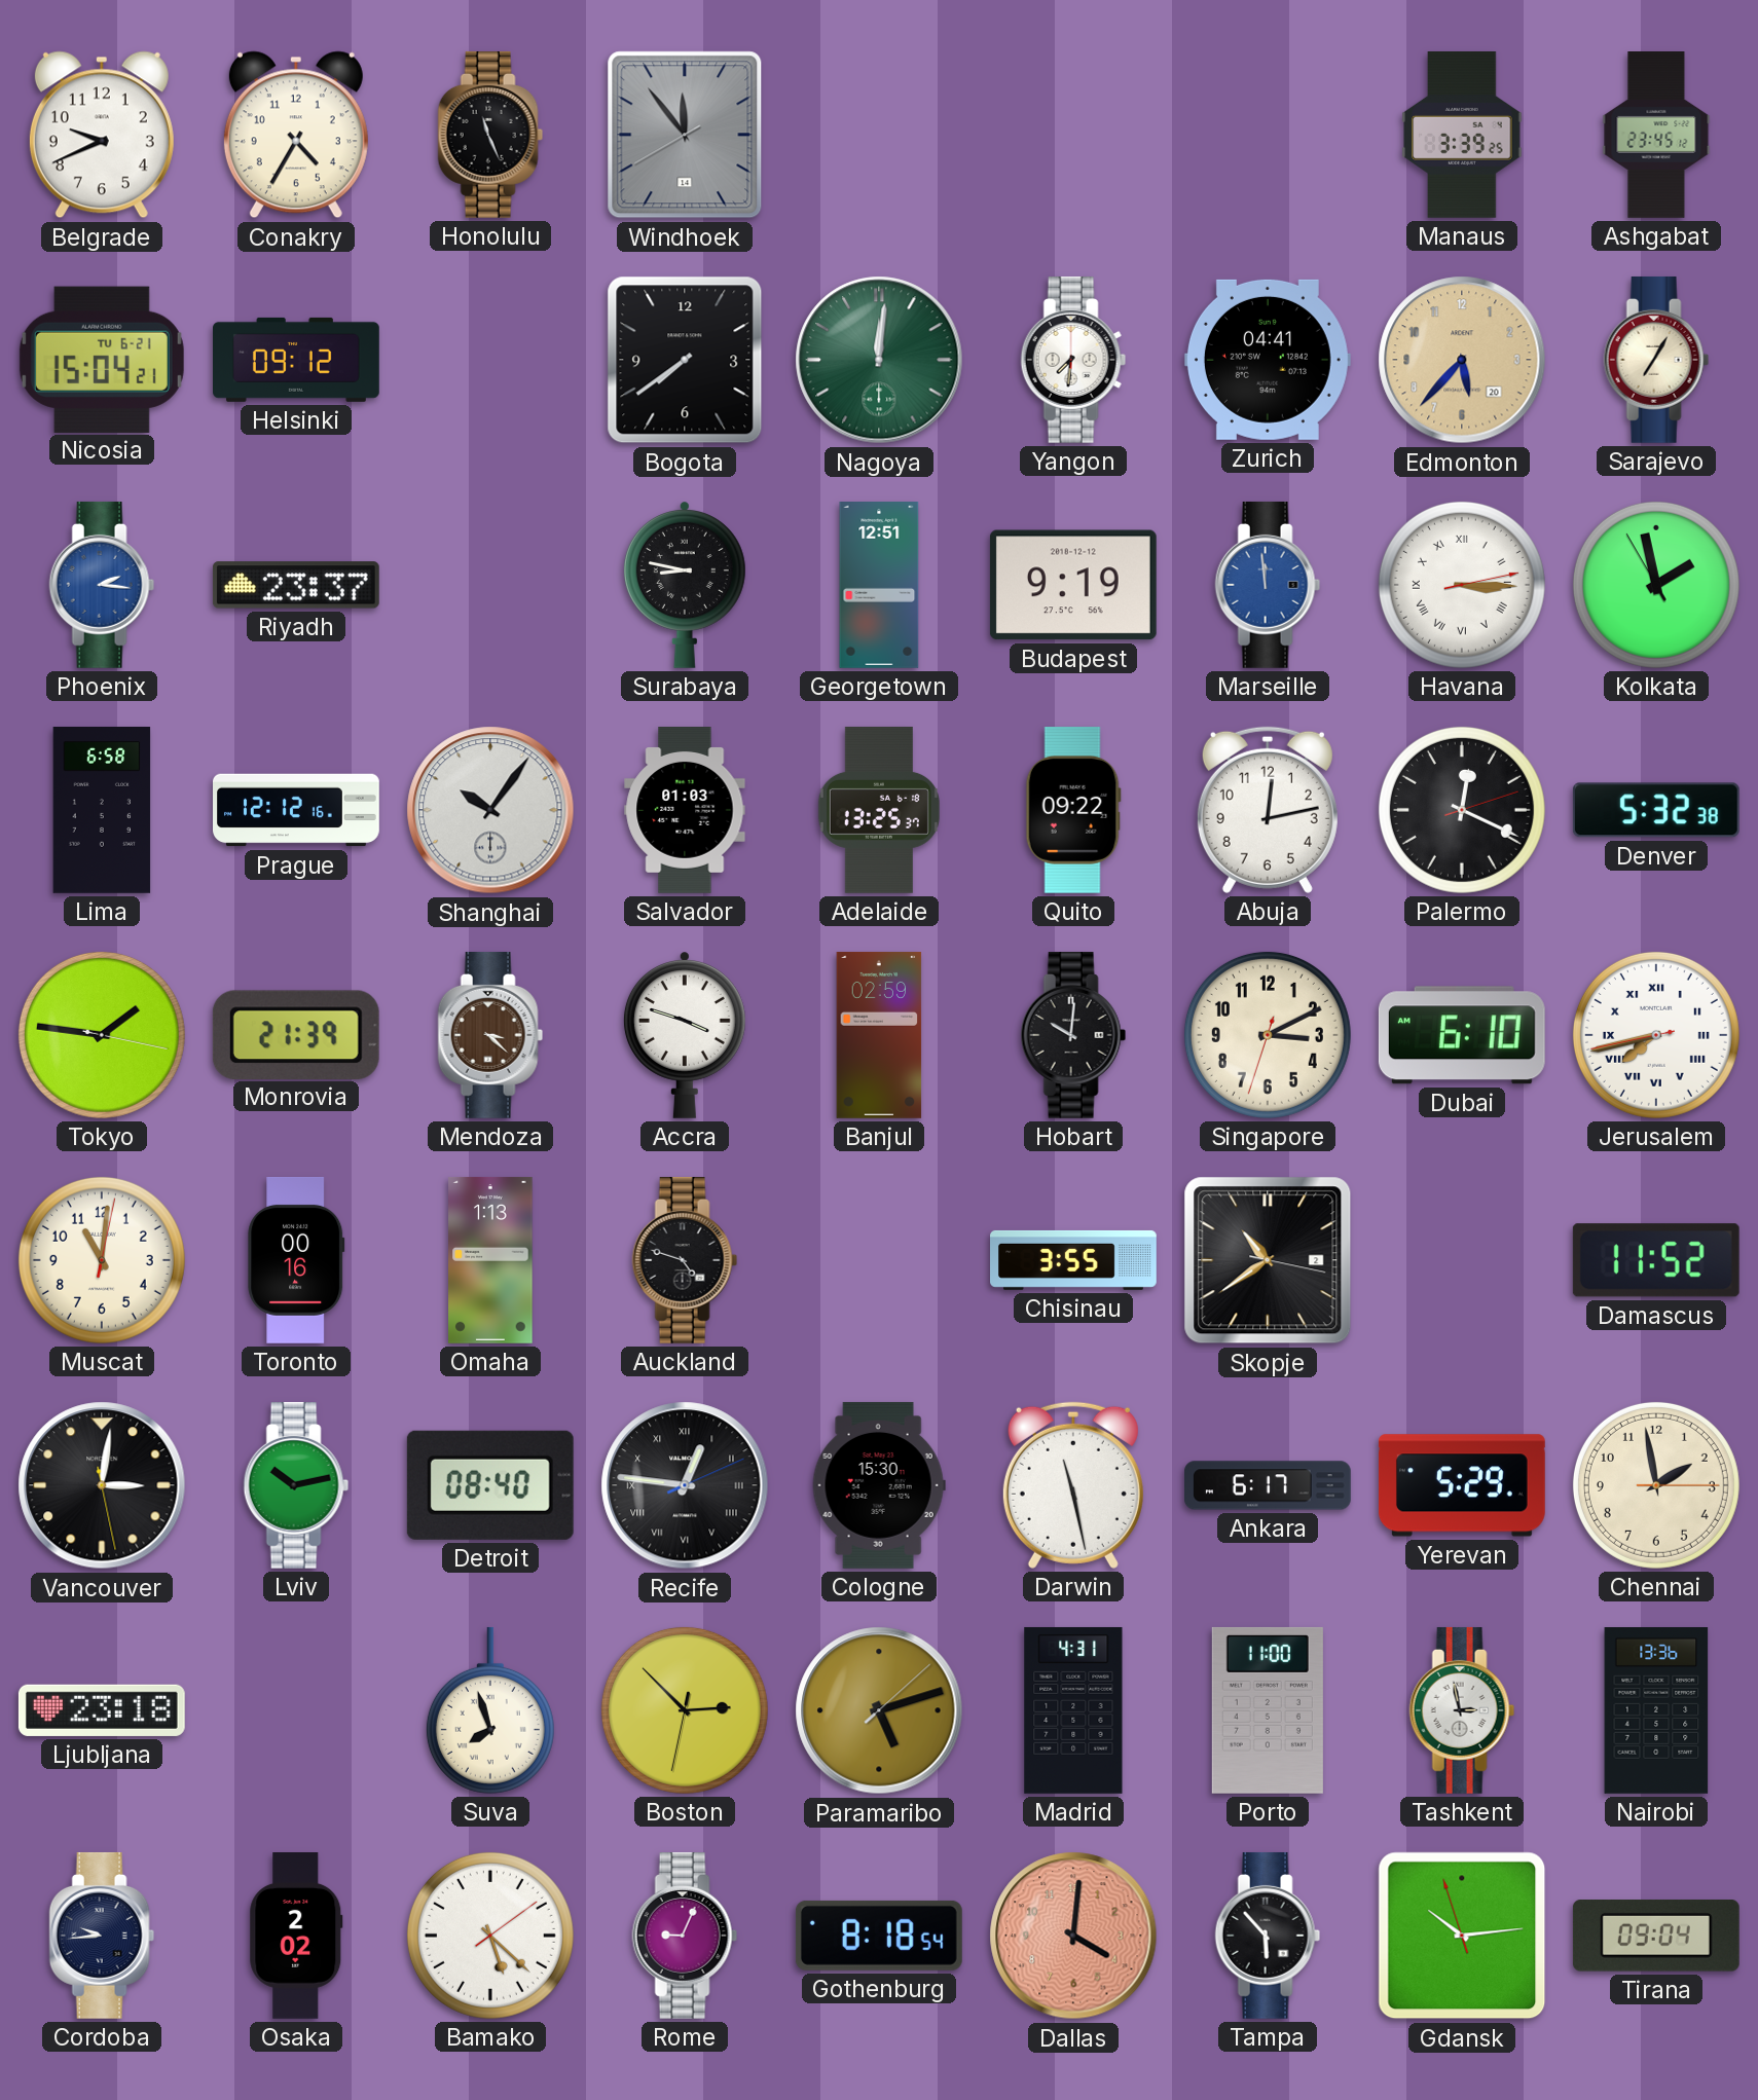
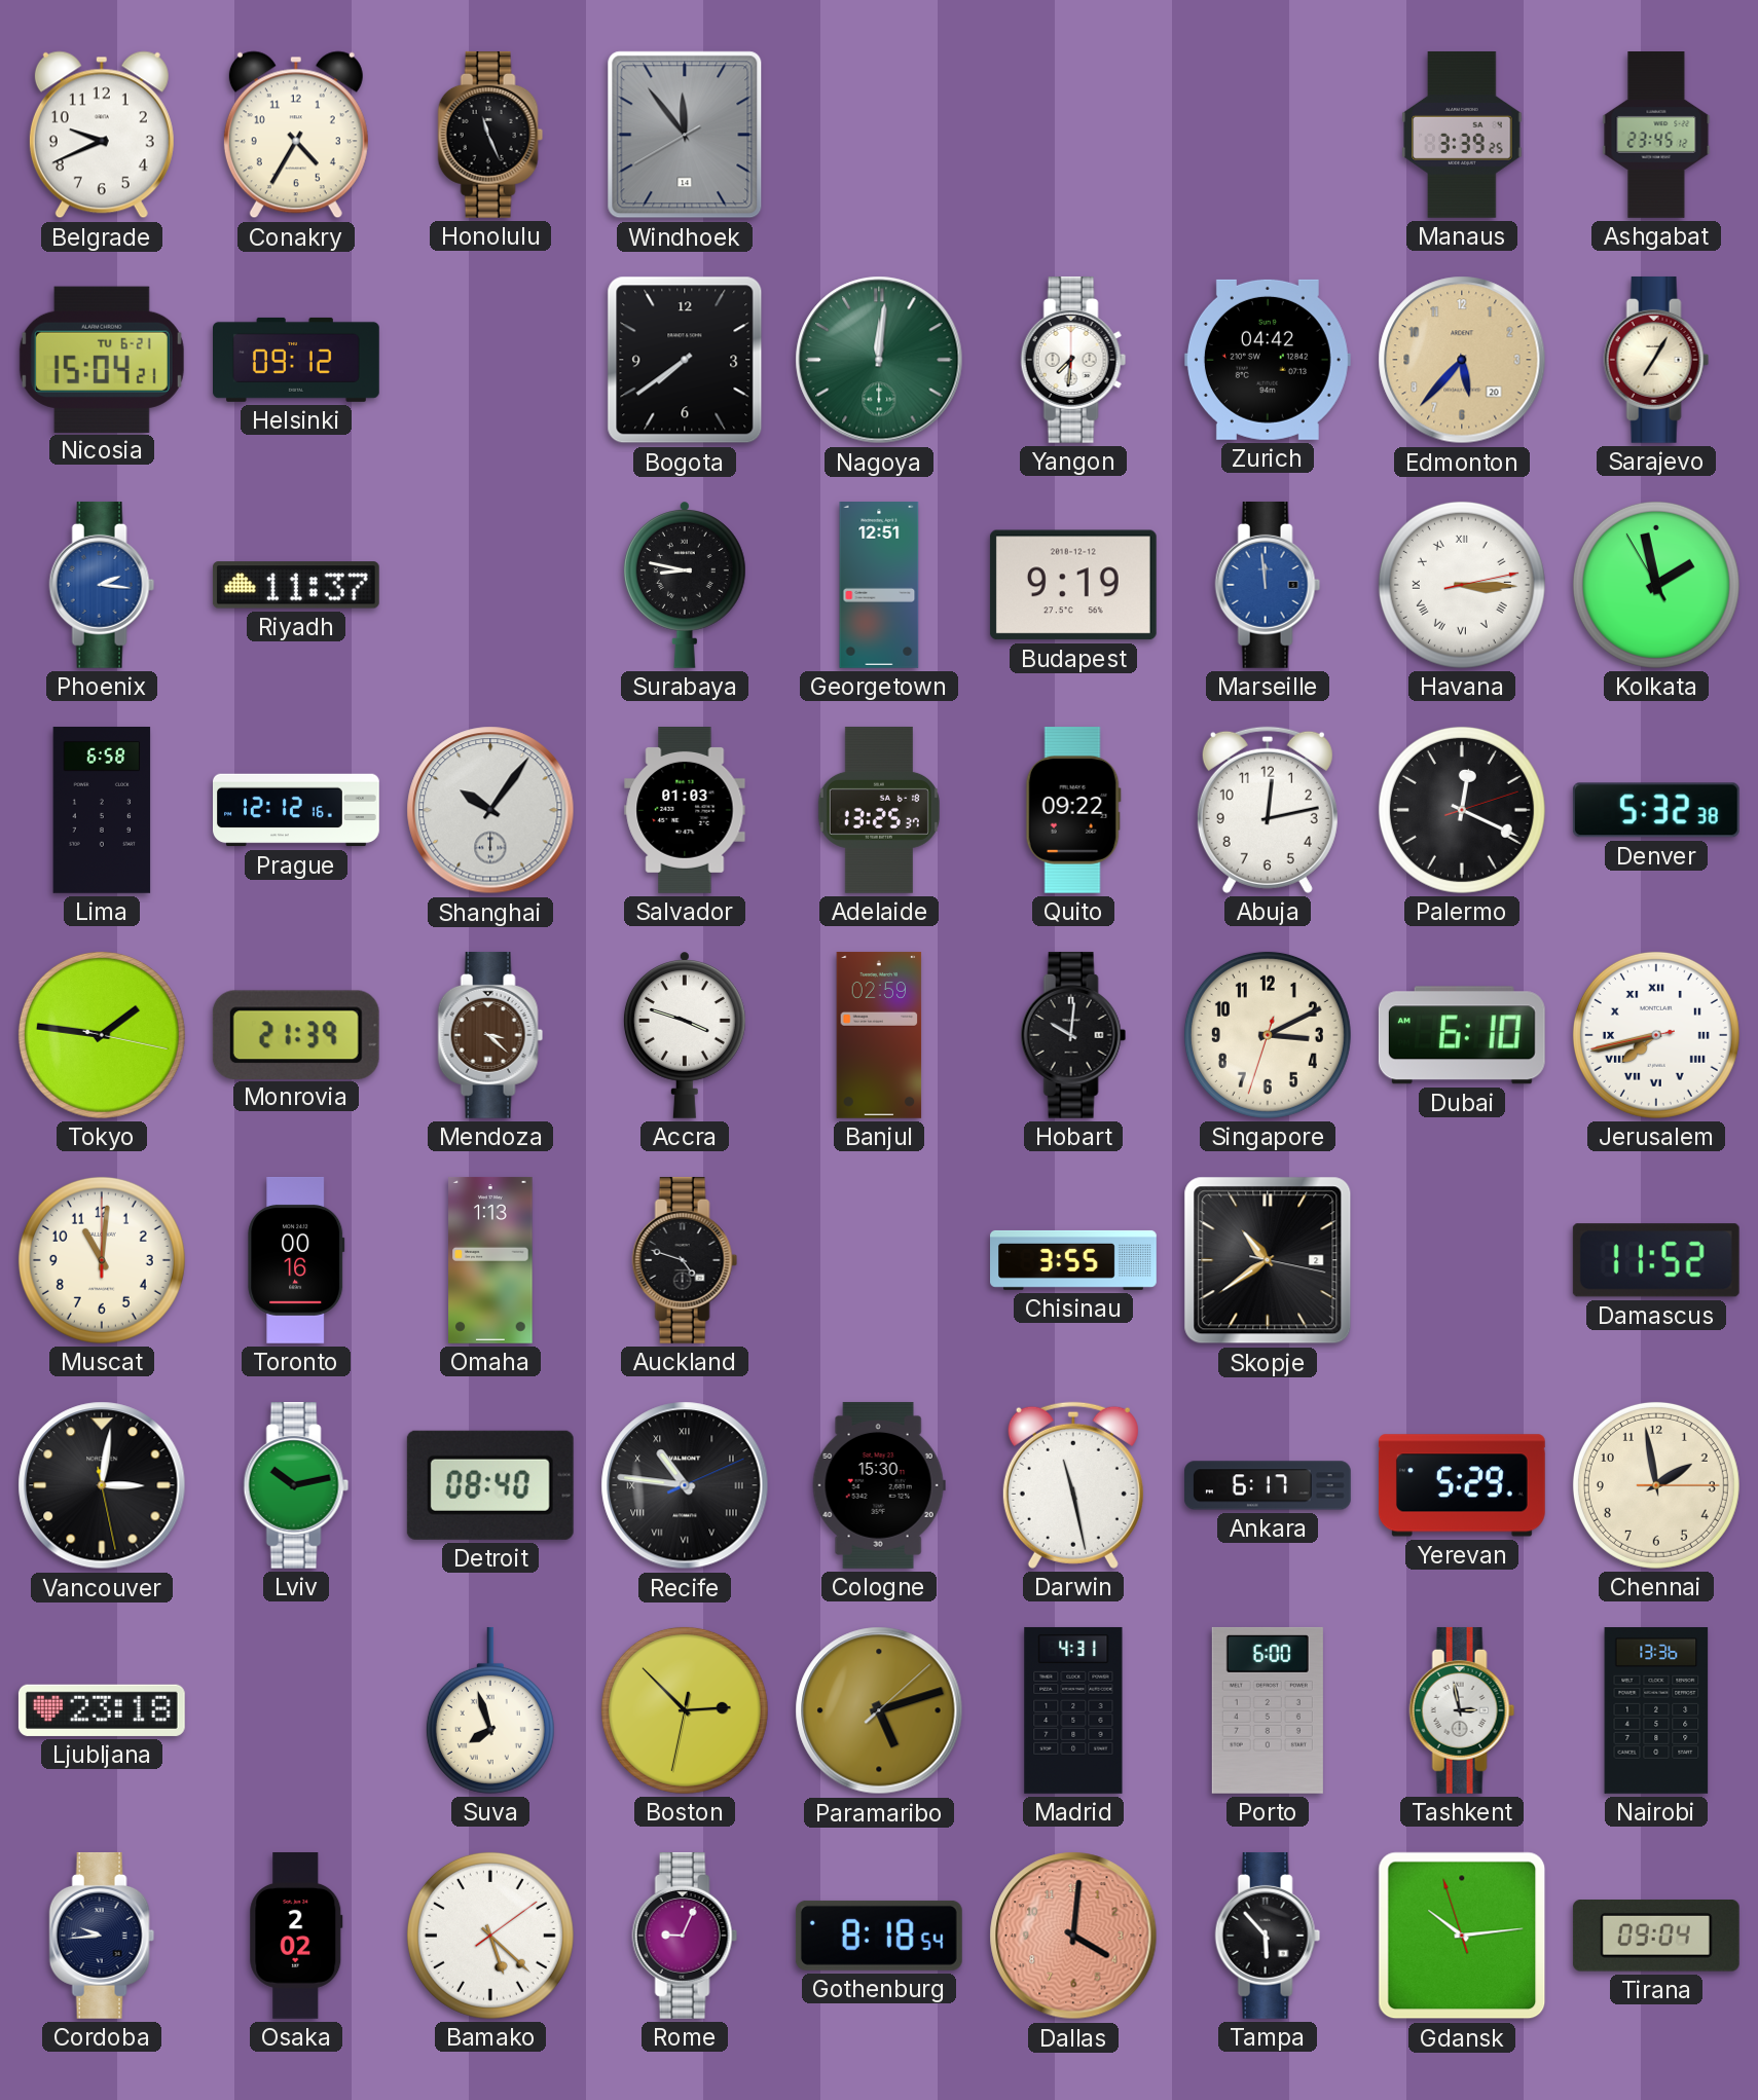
Zurich: 04:41 -> 04:42
Riyadh: 23:37 -> 11:37
Muscat: 11:01:02 -> 11:01:00
Recife: 12:46 -> 10:46
Porto: 11:00 -> 6:00
